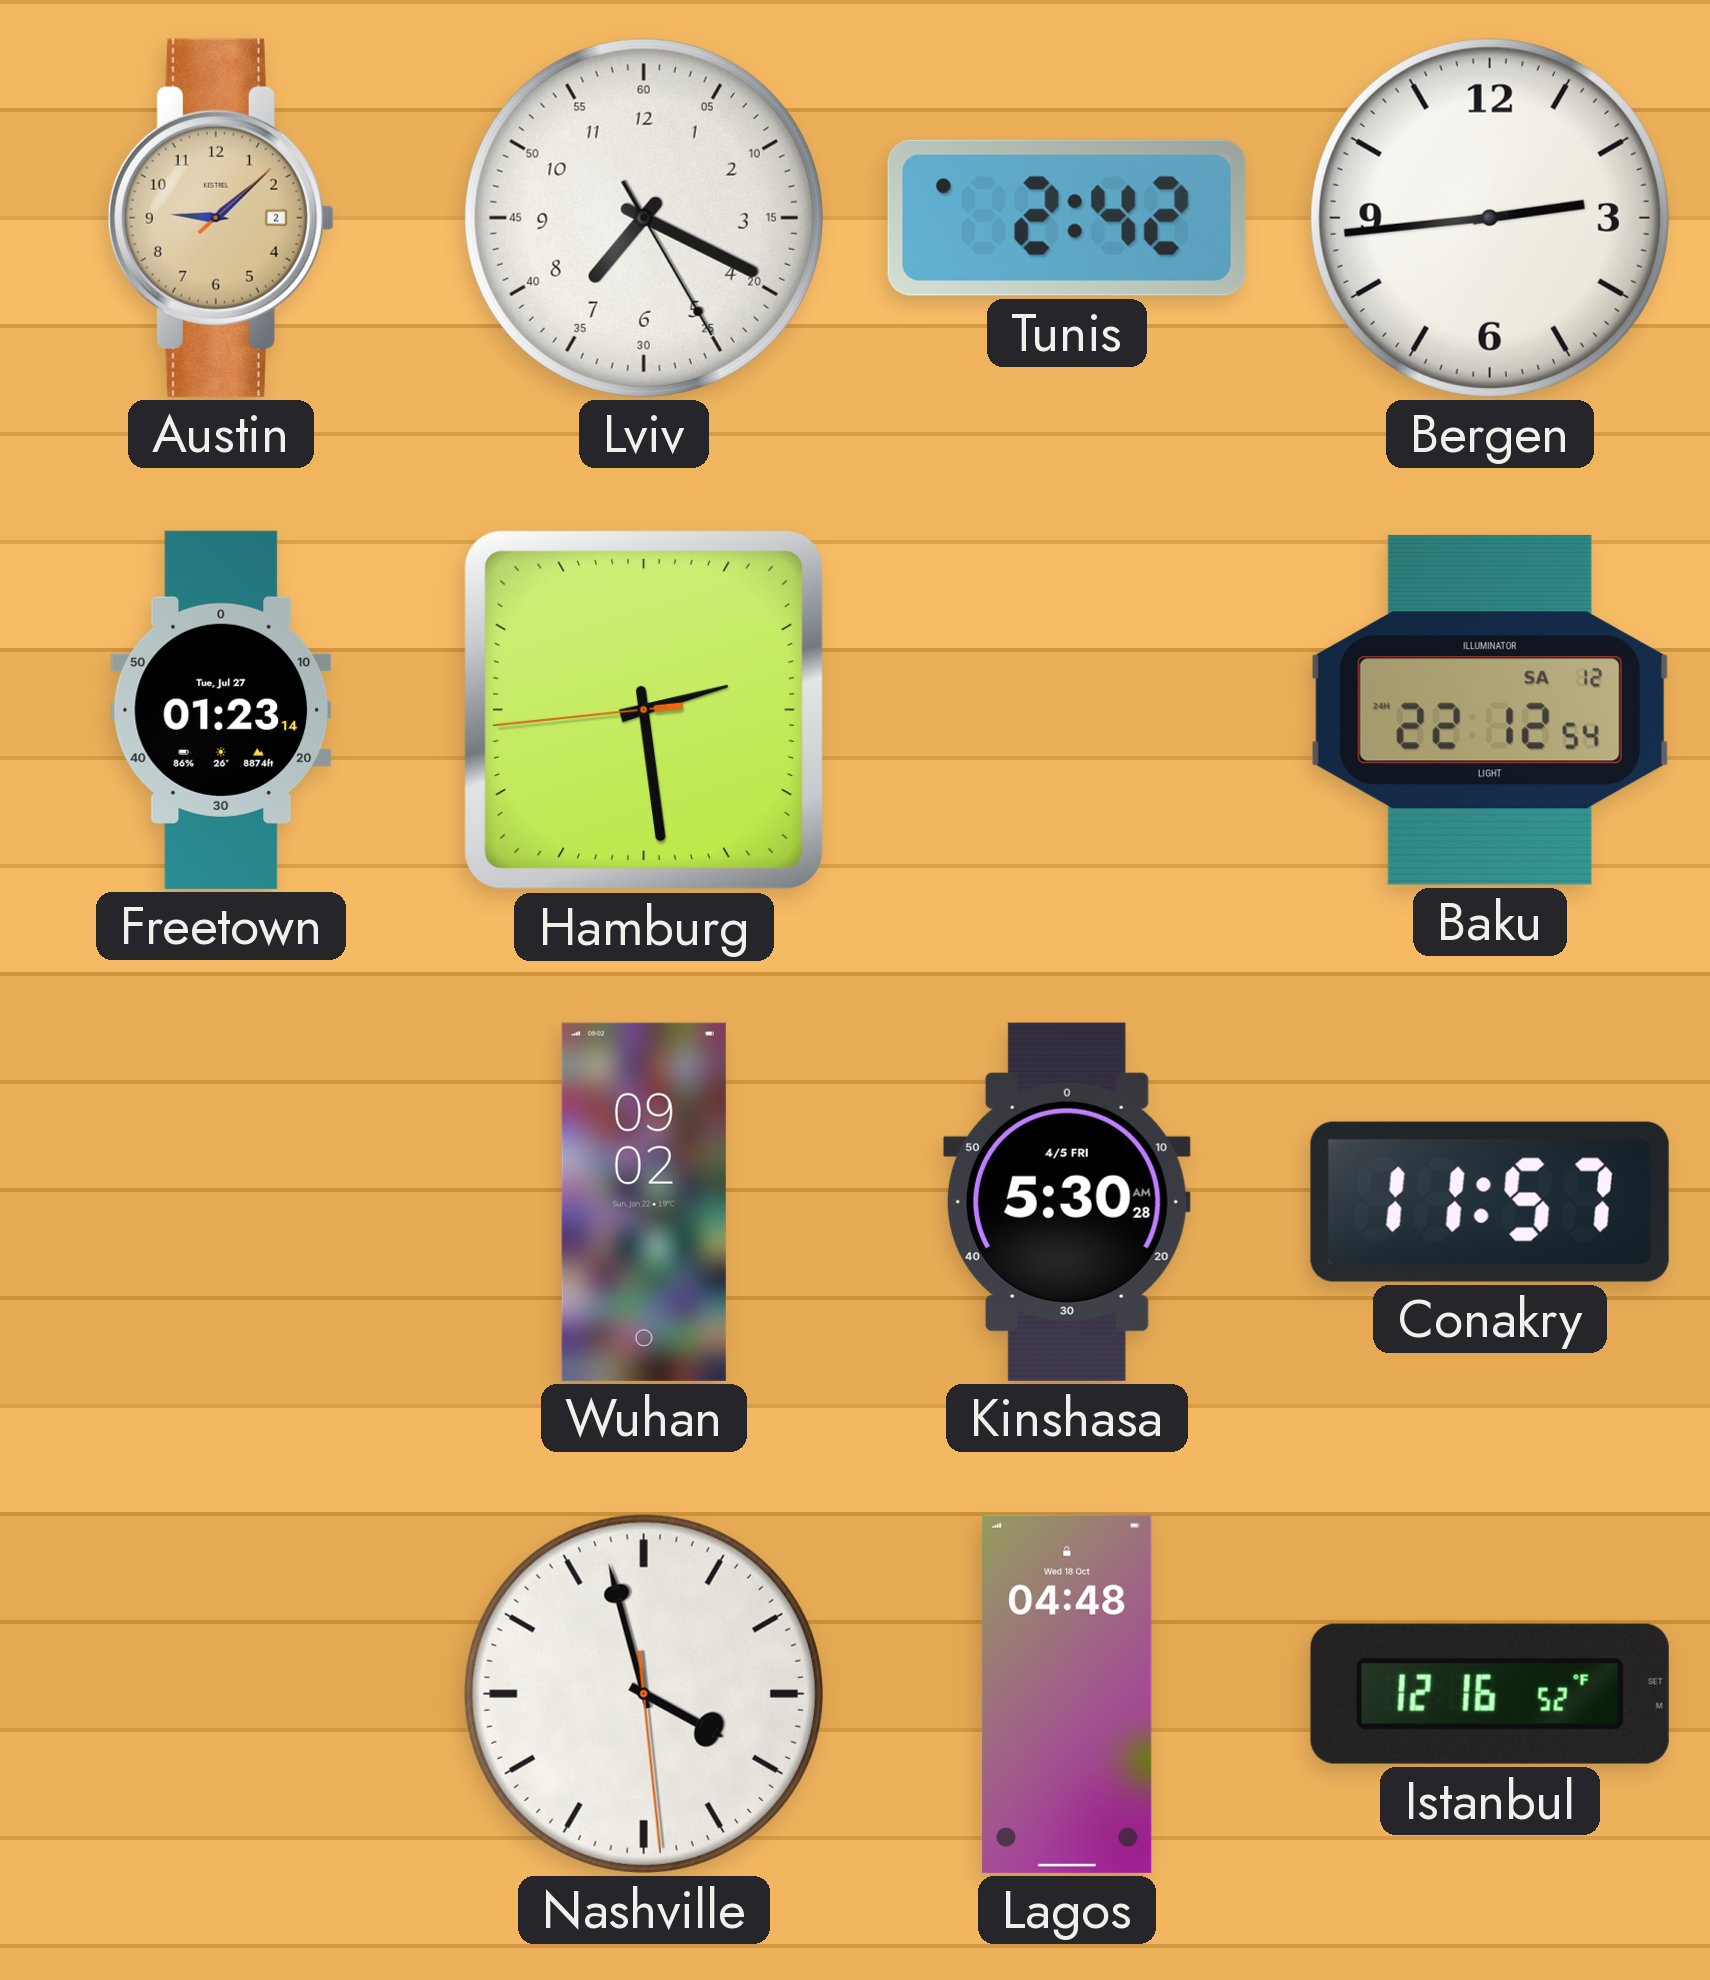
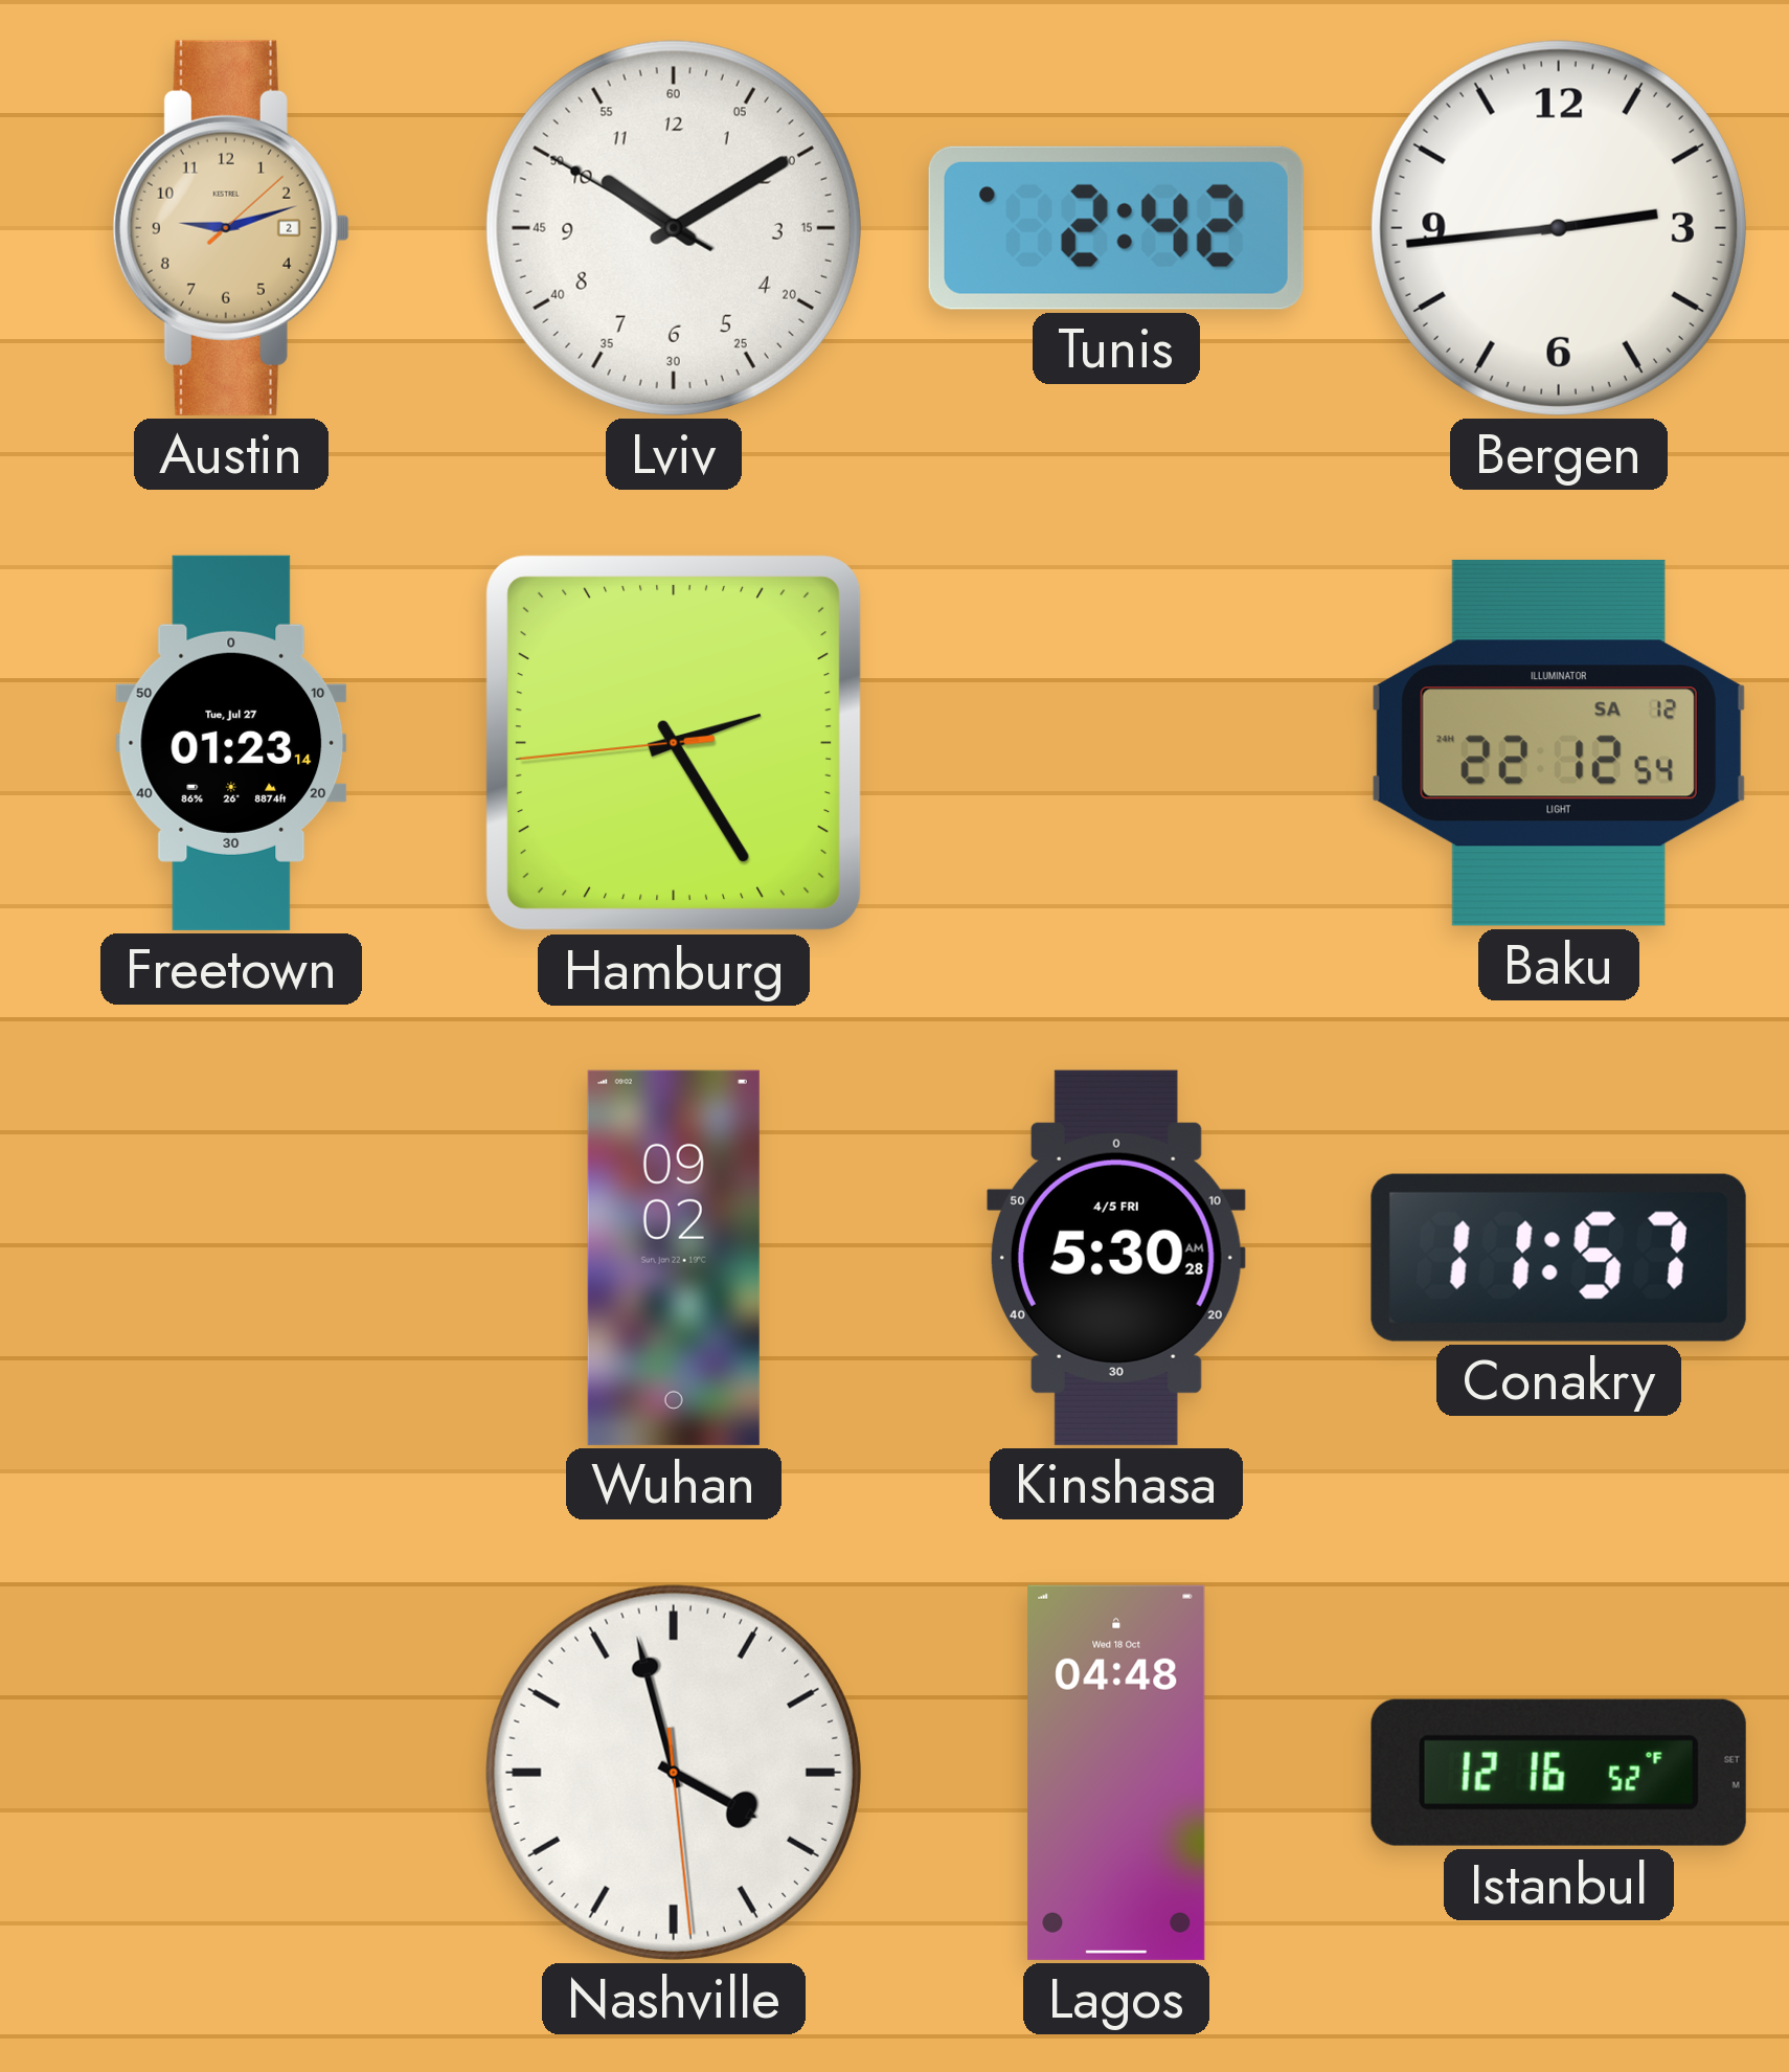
Austin: 9:08 -> 9:12
Lviv: 7:19 -> 10:09
Hamburg: 2:28 -> 2:24
